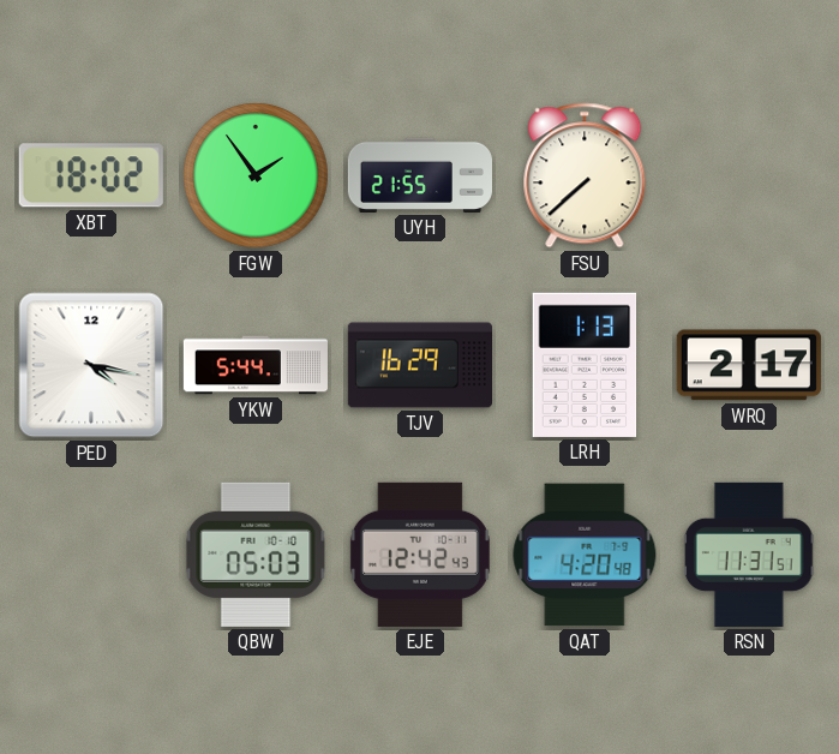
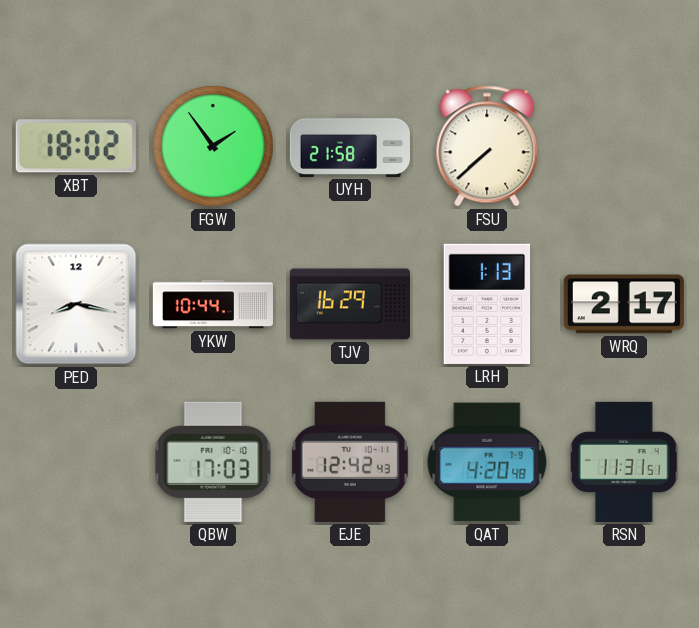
UYH: 21:55 -> 21:58
PED: 4:17 -> 8:17
YKW: 5:44 -> 10:44
QBW: 05:03 -> 17:03
